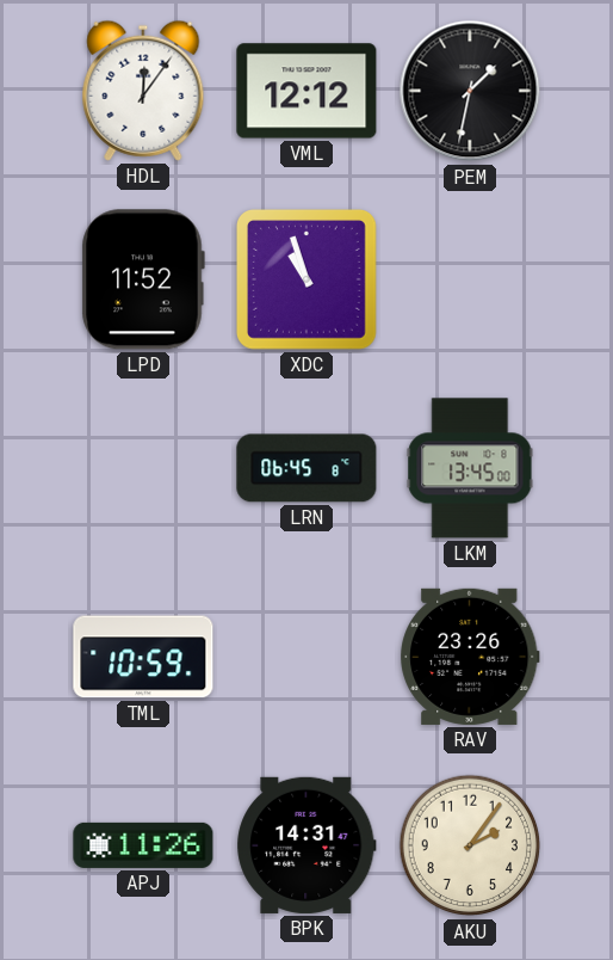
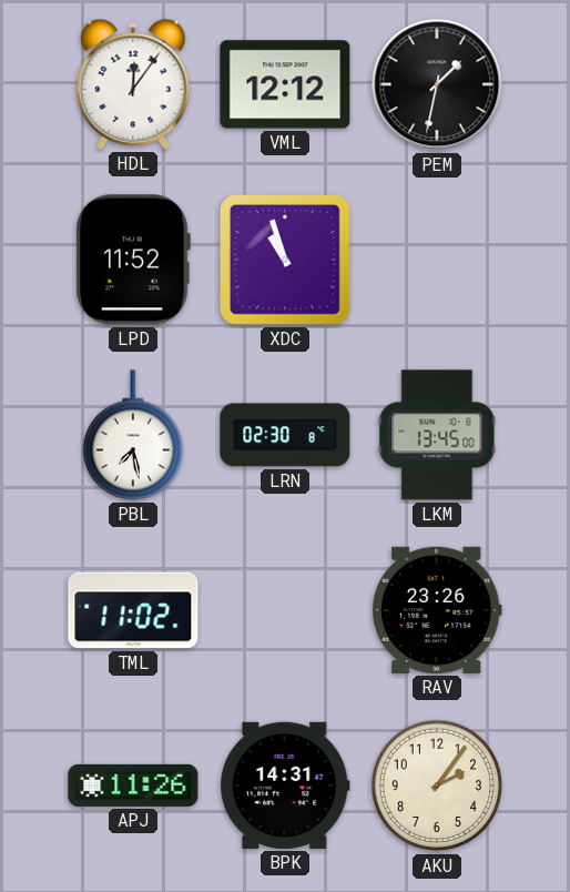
PBL: none -> 7:28
LRN: 06:45 -> 02:30
TML: 10:59 -> 11:02
